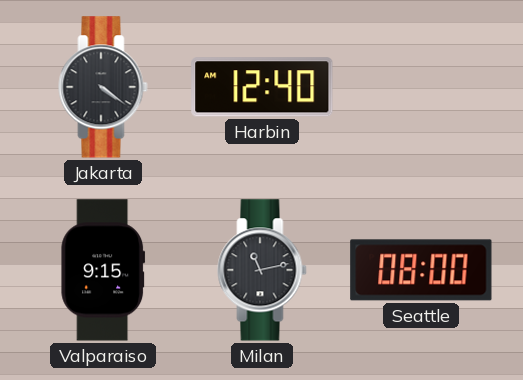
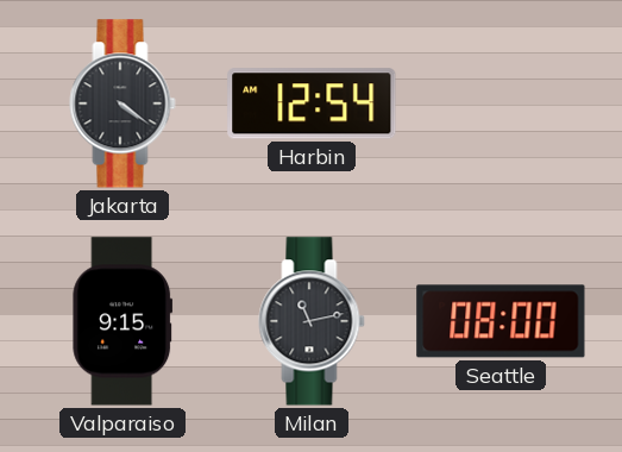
Harbin: 12:40 -> 12:54
